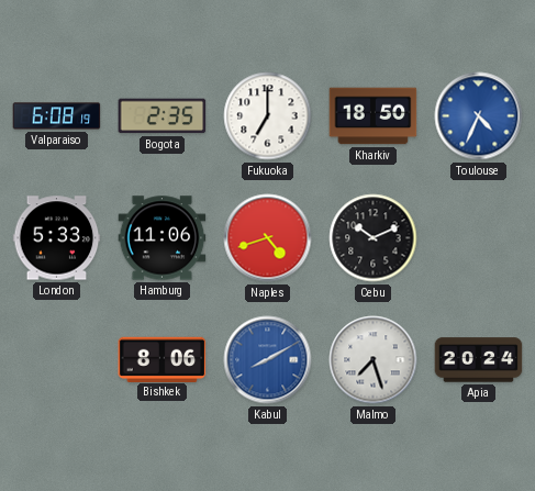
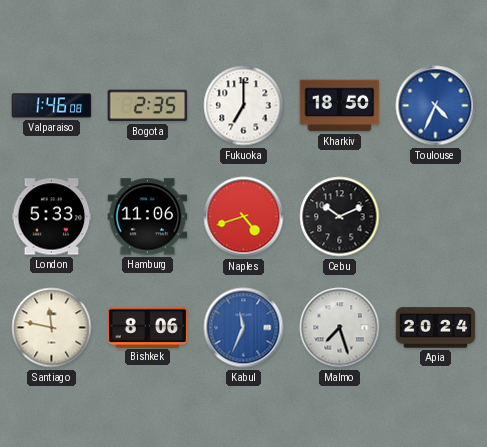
Valparaiso: 6:08 -> 1:46
Santiago: none -> 11:47
Kabul: 8:10 -> 11:34
